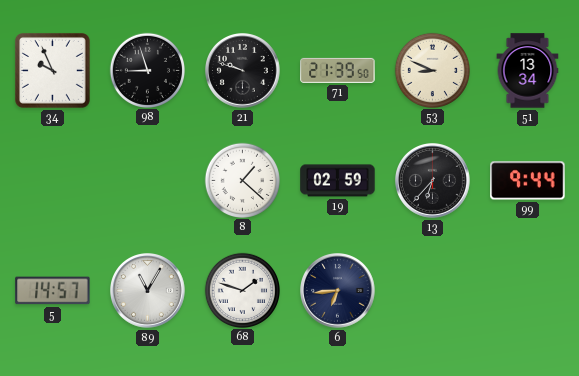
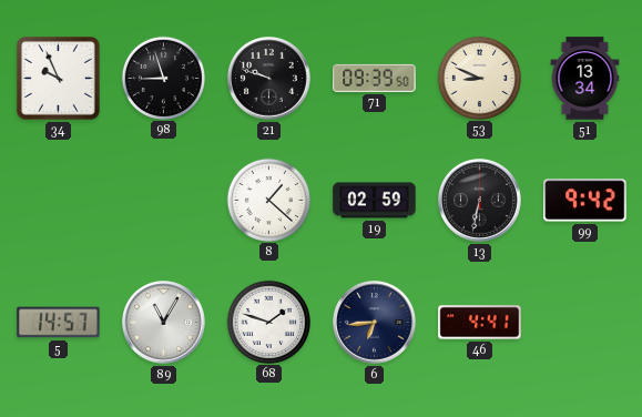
71: 21:39 -> 09:39
13: 6:37 -> 6:32
99: 9:44 -> 9:42
46: none -> 4:41
